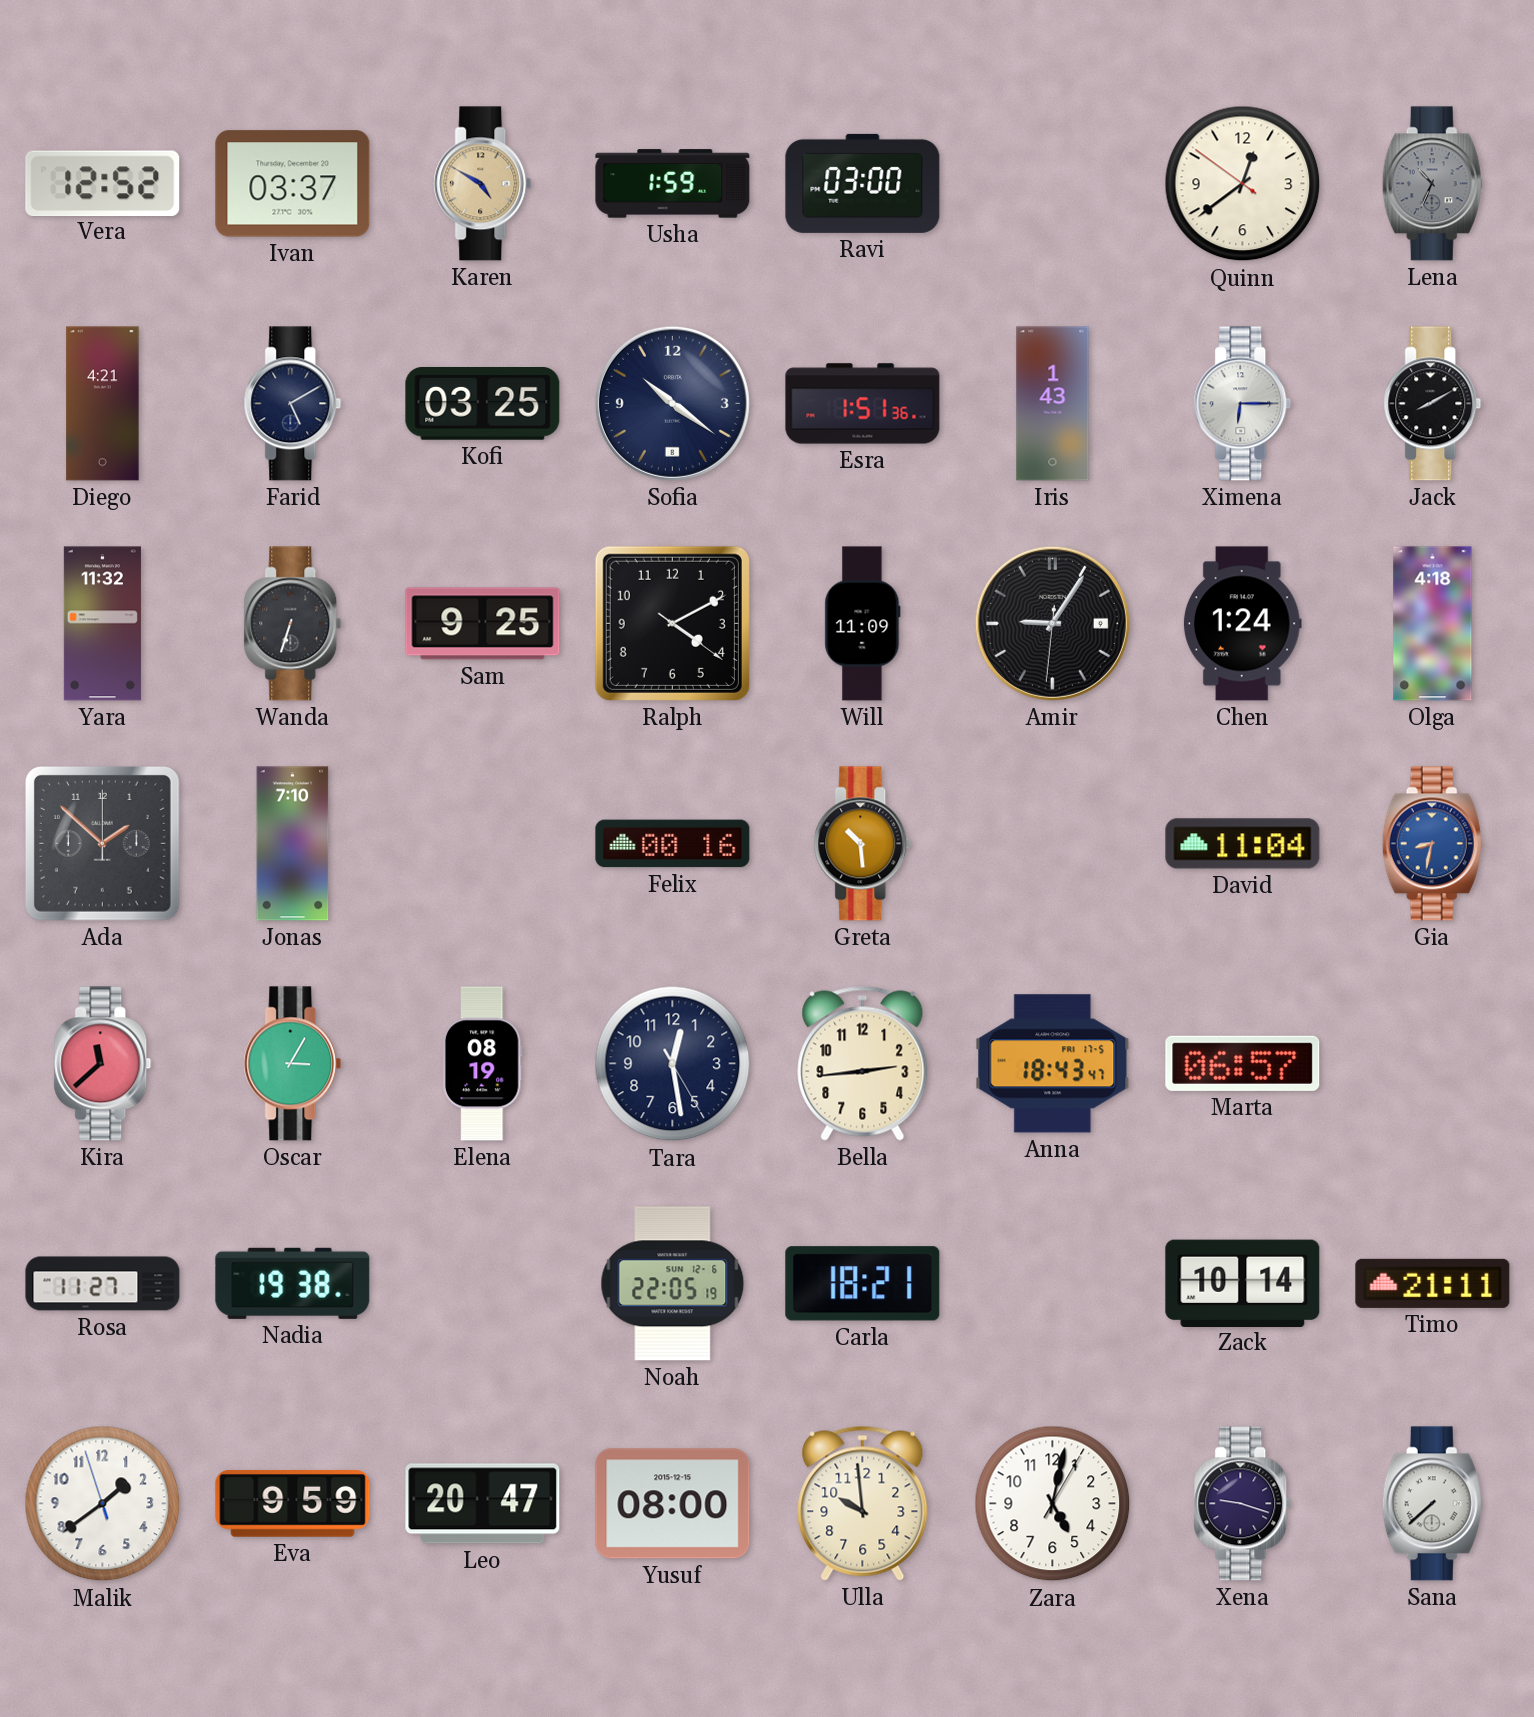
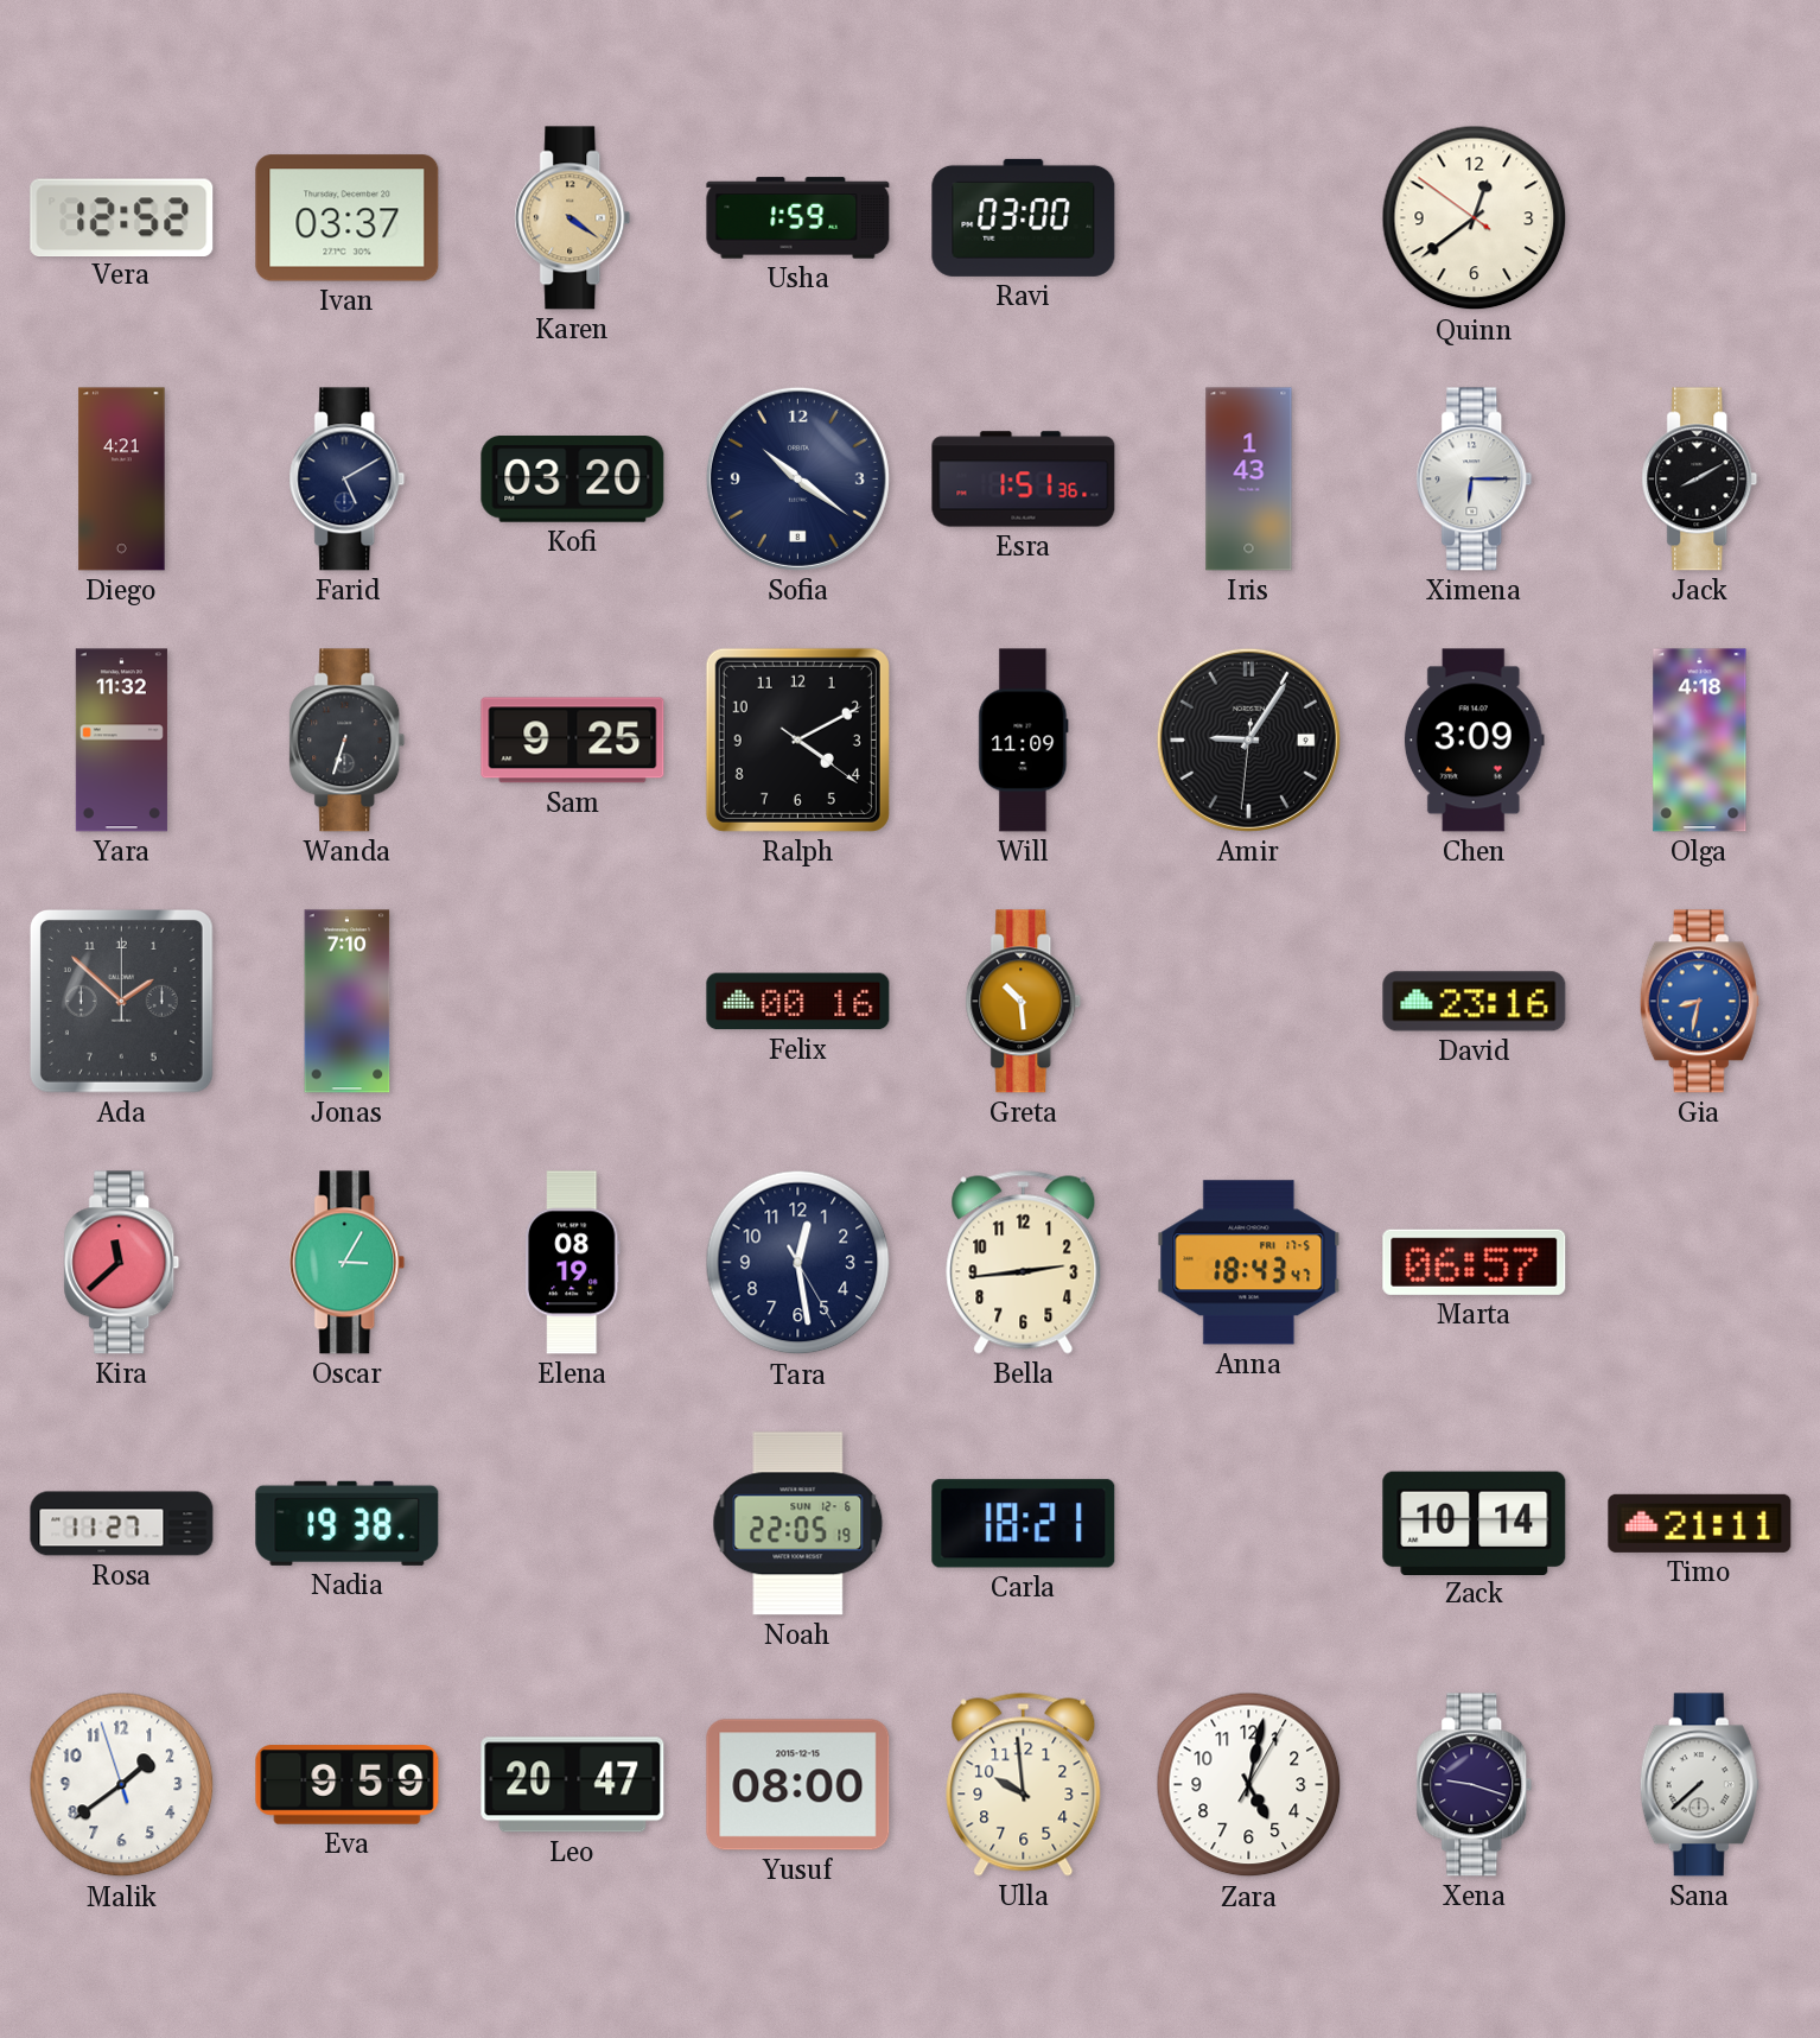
Karen: 4:50 -> 4:21
Lena: 10:34 -> none
Kofi: 03:25 -> 03:20
Chen: 1:24 -> 3:09
David: 11:04 -> 23:16
